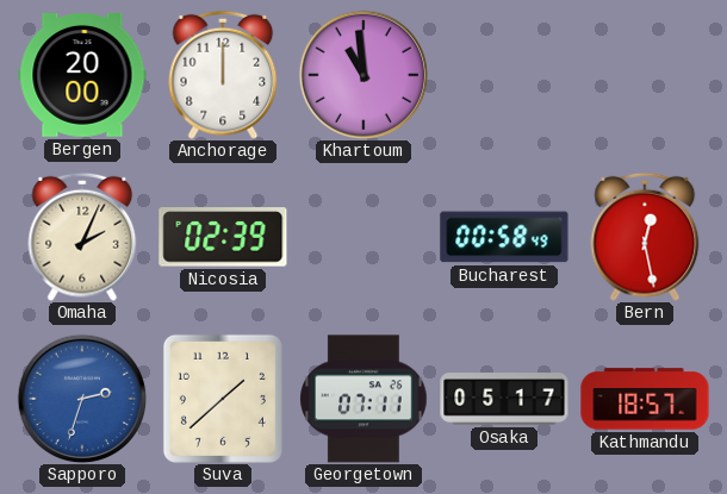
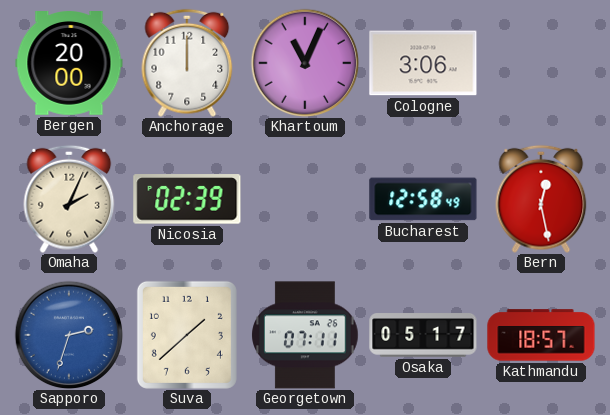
Khartoum: 10:59 -> 11:04
Cologne: none -> 3:06
Bucharest: 00:58 -> 12:58
